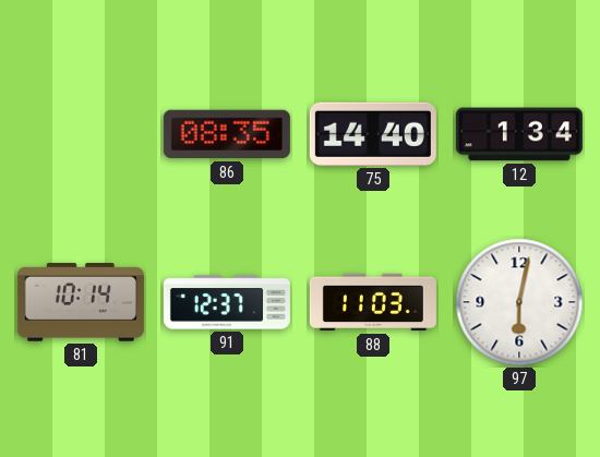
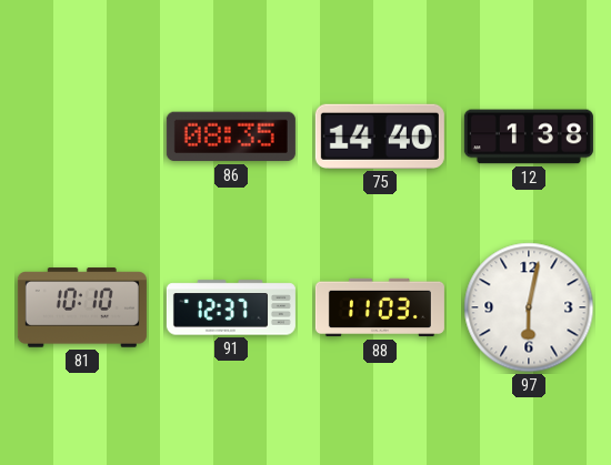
12: 1:34 -> 1:38
81: 10:14 -> 10:10
